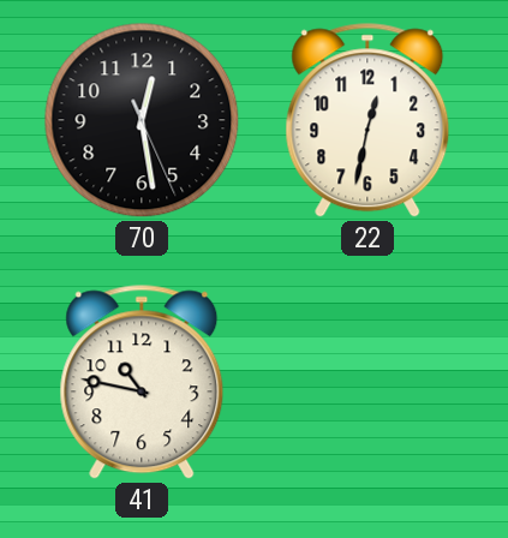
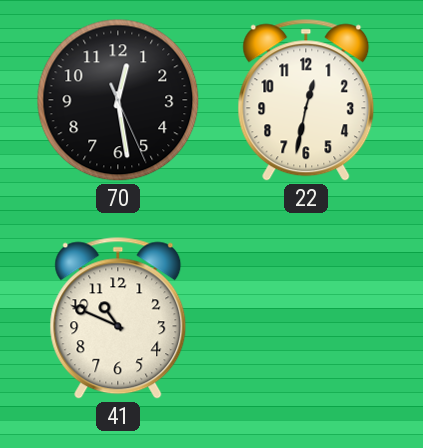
41: 10:47 -> 10:49
